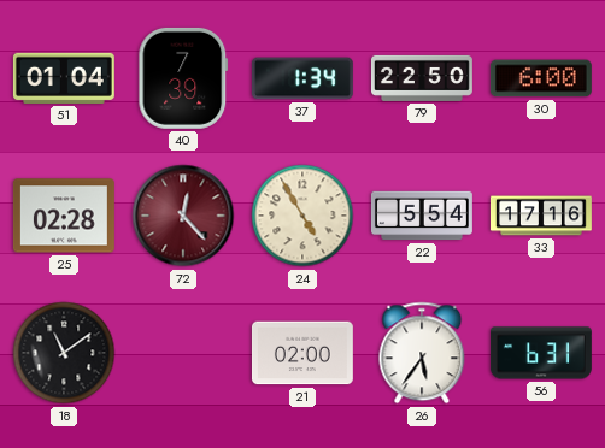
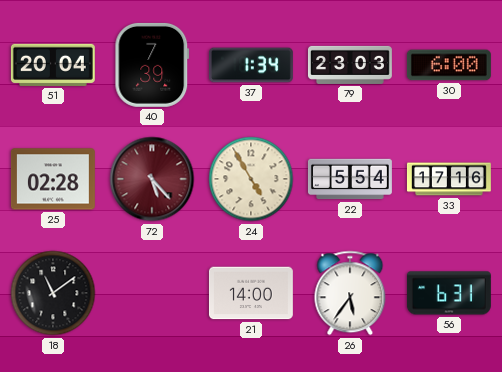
51: 01:04 -> 20:04
79: 22:50 -> 23:03
72: 12:23 -> 5:23
21: 02:00 -> 14:00
